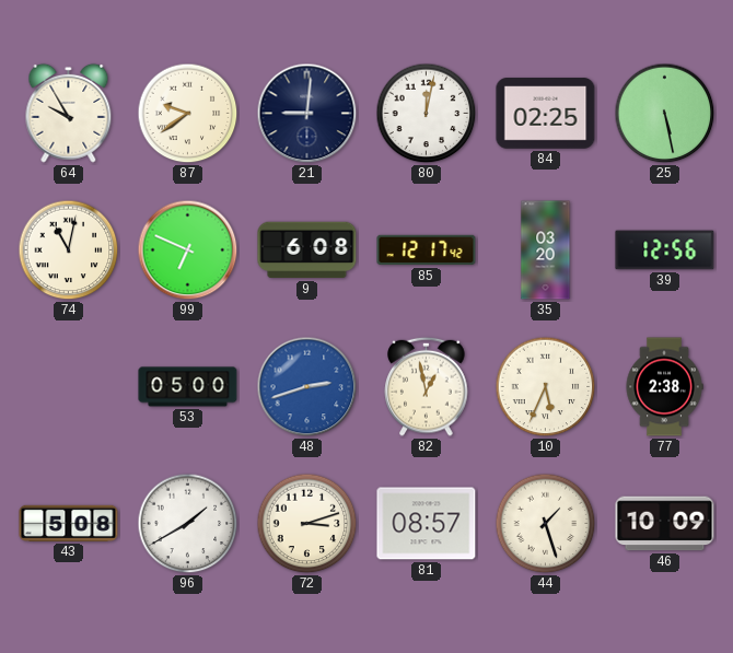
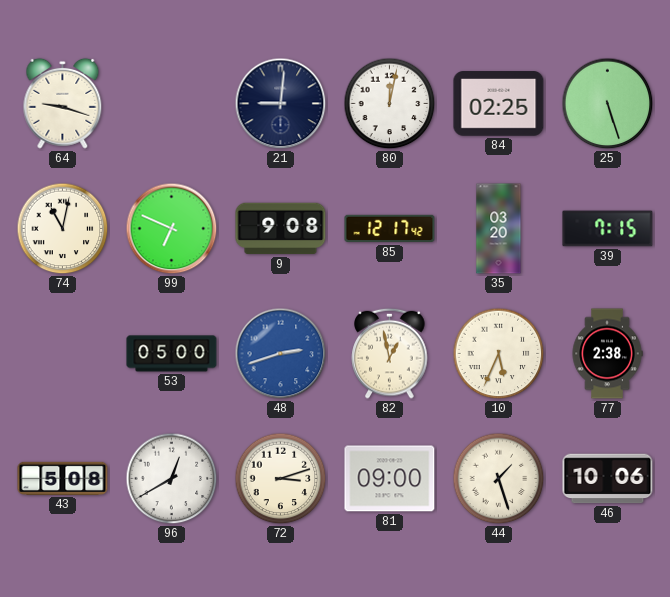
64: 9:55 -> 9:18
87: 9:39 -> none
25: 5:28 -> 5:27
9: 6:08 -> 9:08
39: 12:56 -> 7:15
96: 1:40 -> 12:40
81: 08:57 -> 09:00
46: 10:09 -> 10:06
